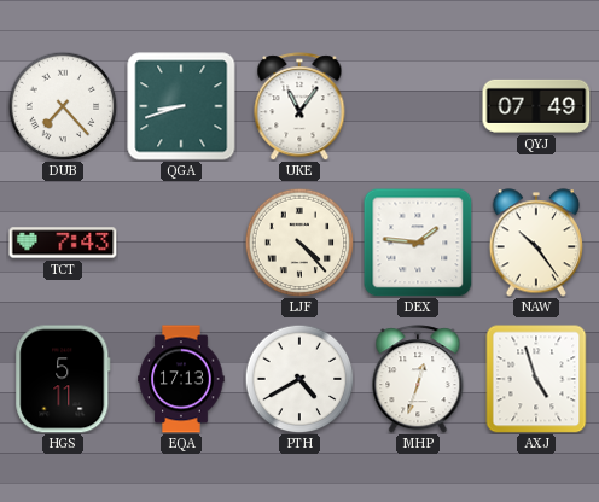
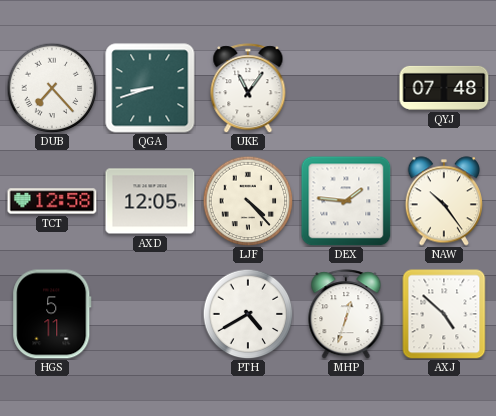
QYJ: 07:49 -> 07:48
TCT: 7:43 -> 12:58
AXD: none -> 12:05
EQA: 17:13 -> none
AXJ: 4:57 -> 4:52
